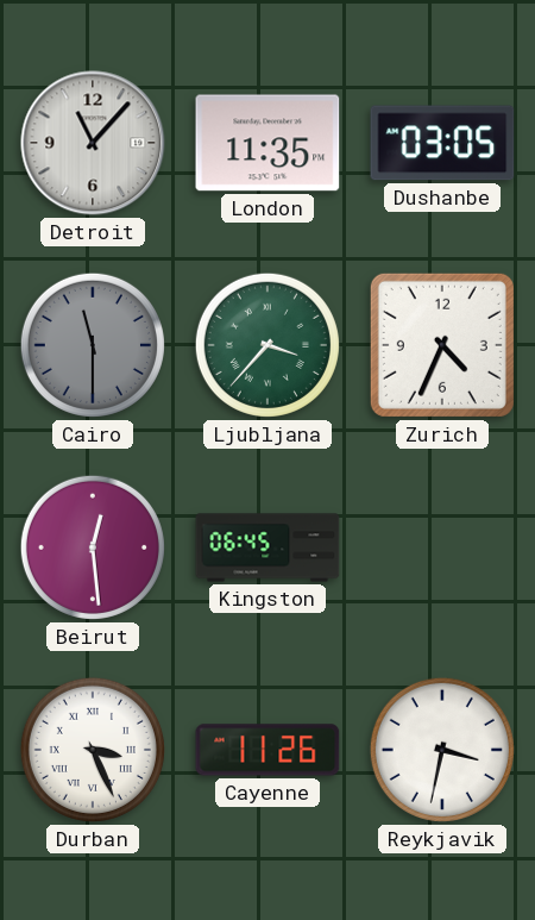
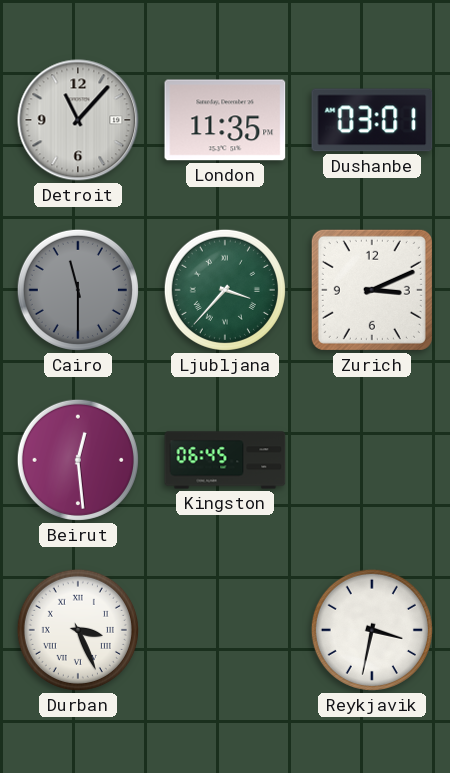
Dushanbe: 03:05 -> 03:01
Zurich: 4:34 -> 3:11
Cayenne: 11:26 -> none
